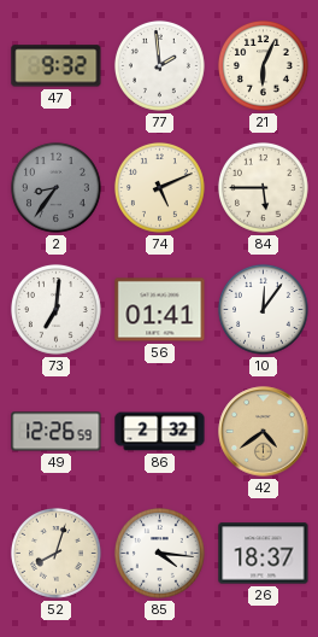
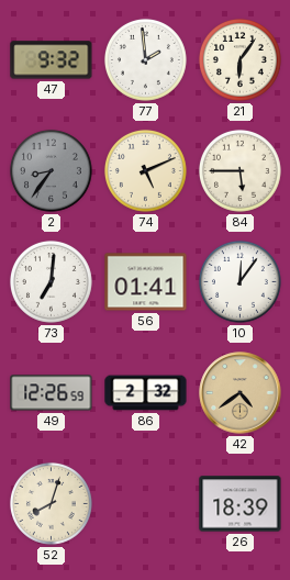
21: 6:04 -> 6:06
85: 4:16 -> none
26: 18:37 -> 18:39
